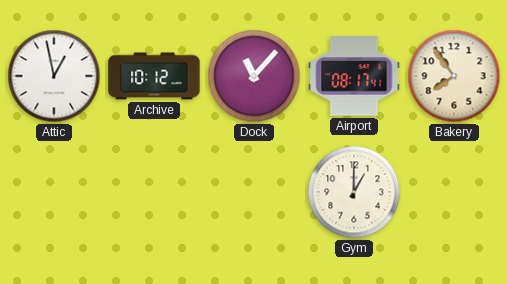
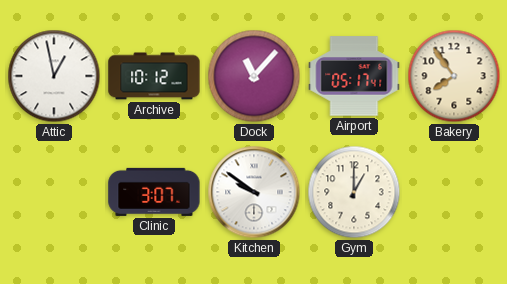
Airport: 08:17 -> 05:17
Clinic: none -> 3:07
Kitchen: none -> 9:51
